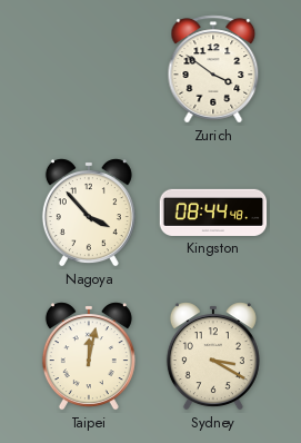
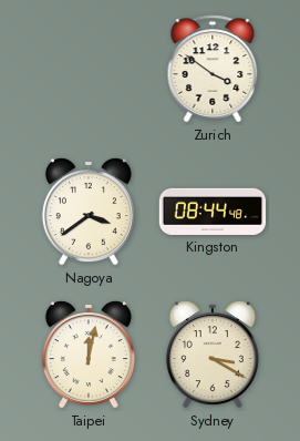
Nagoya: 3:53 -> 3:39
